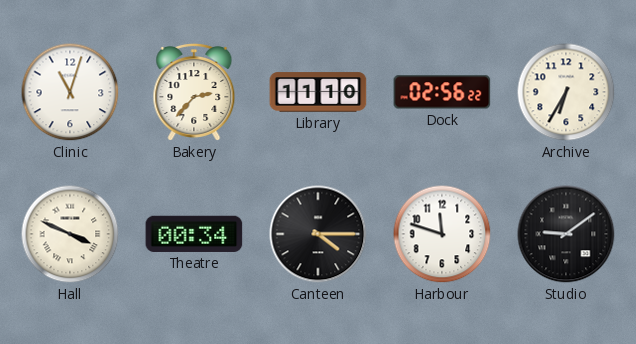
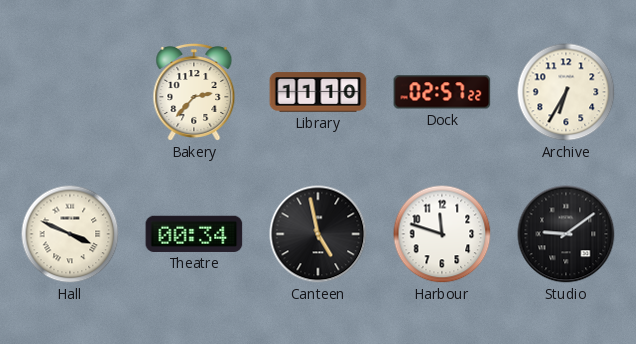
Clinic: 11:03 -> none
Dock: 02:56 -> 02:57
Canteen: 4:15 -> 4:58
